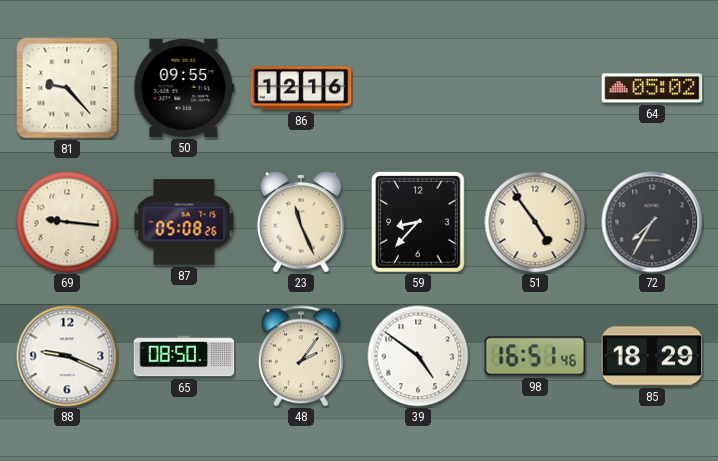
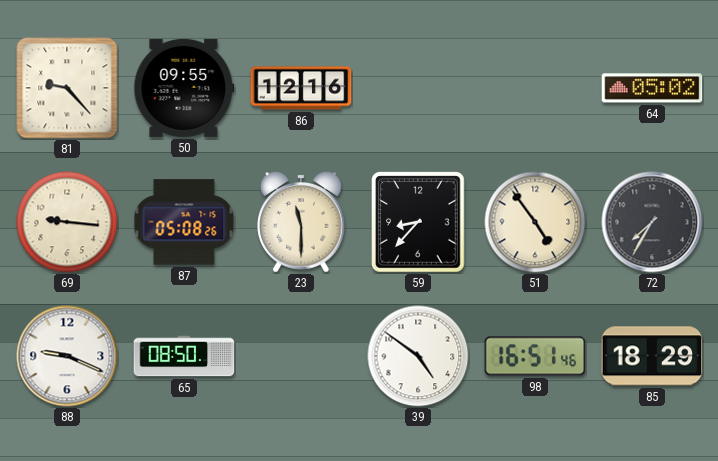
23: 11:26 -> 11:30
48: 2:06 -> none
